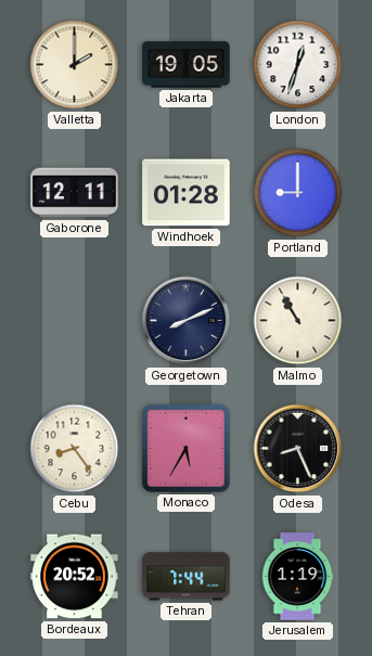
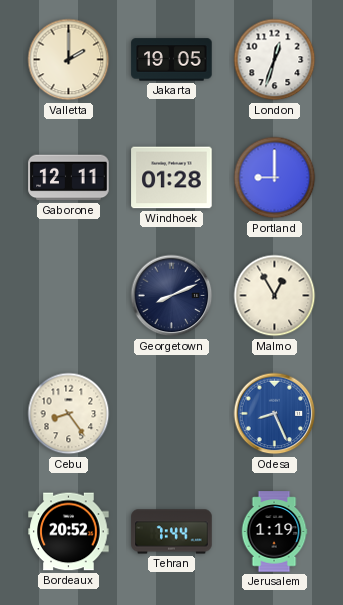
Malmo: 10:55 -> 12:55
Monaco: 5:35 -> none
Odesa dial: black -> blue
